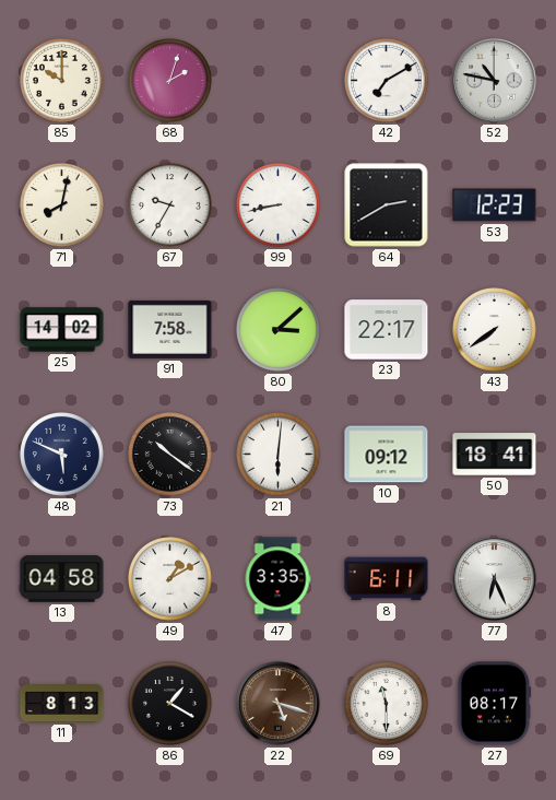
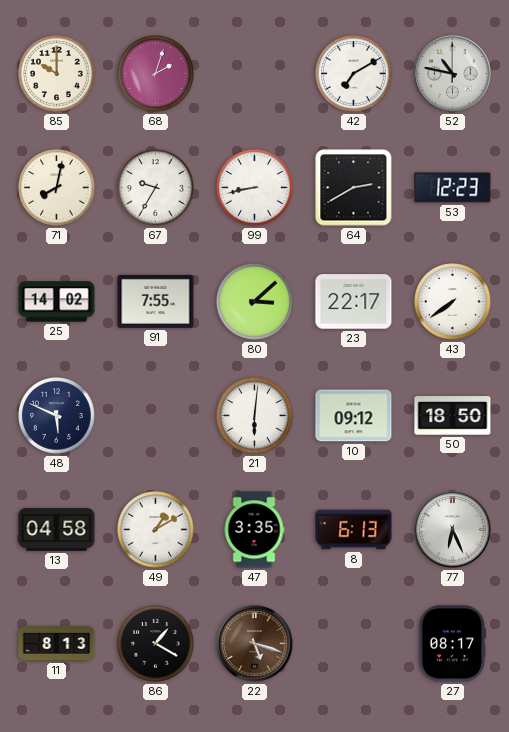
91: 7:58 -> 7:55
73: 10:21 -> none
50: 18:41 -> 18:50
8: 6:11 -> 6:13
69: 11:30 -> none
